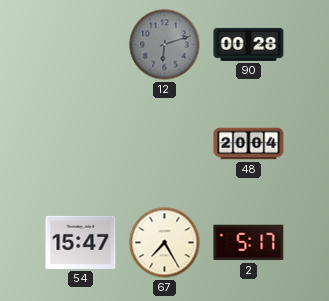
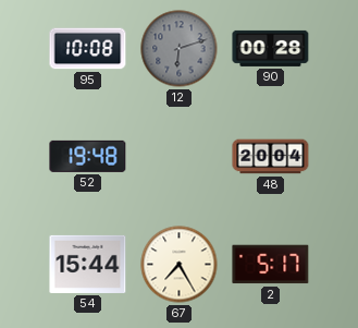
95: none -> 10:08
52: none -> 19:48
54: 15:47 -> 15:44
